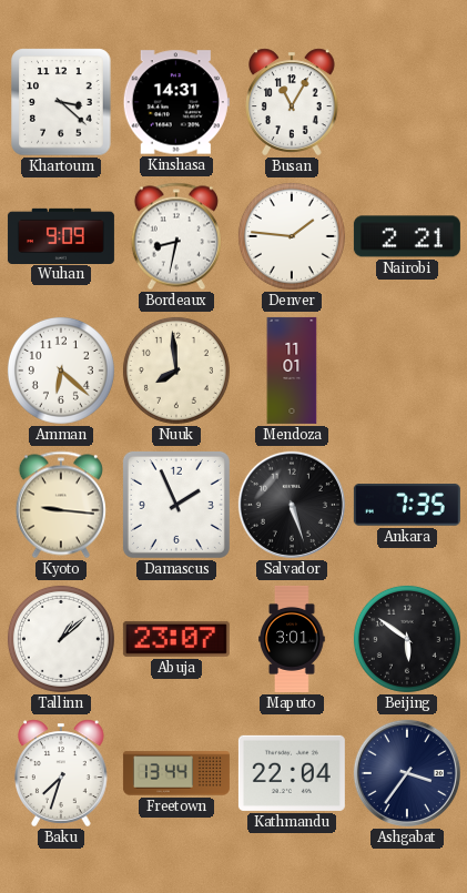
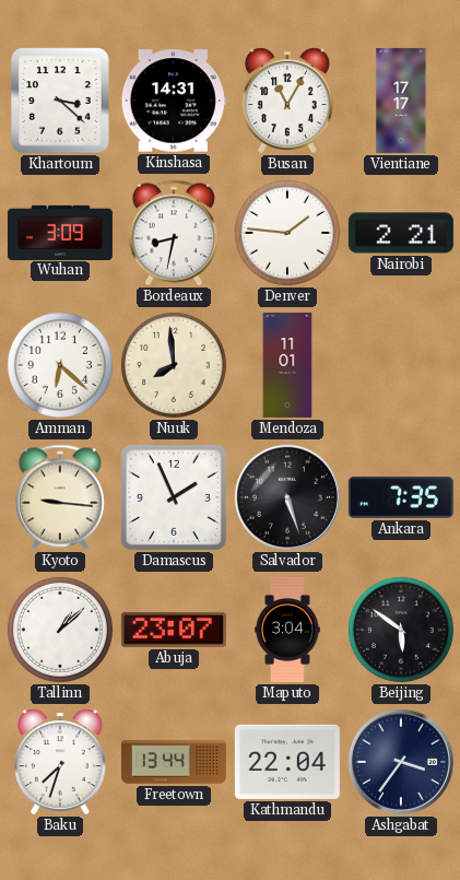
Vientiane: none -> 17:17
Wuhan: 9:09 -> 3:09
Maputo: 3:01 -> 3:04
